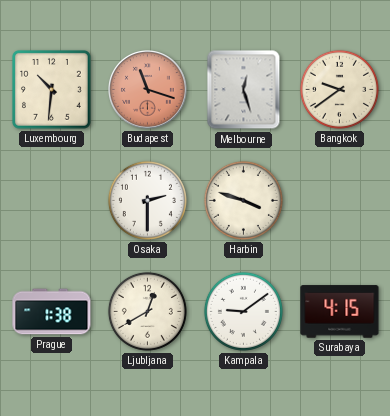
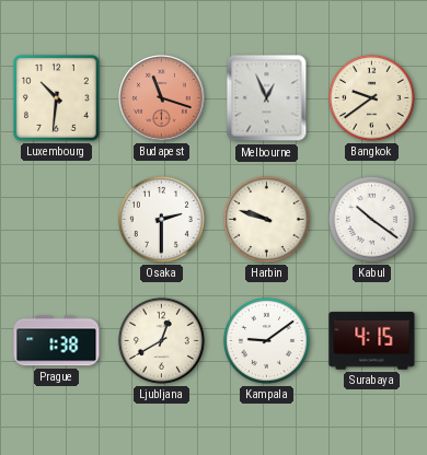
Melbourne: 12:27 -> 12:56
Harbin: 3:48 -> 9:48
Kabul: none -> 10:21
